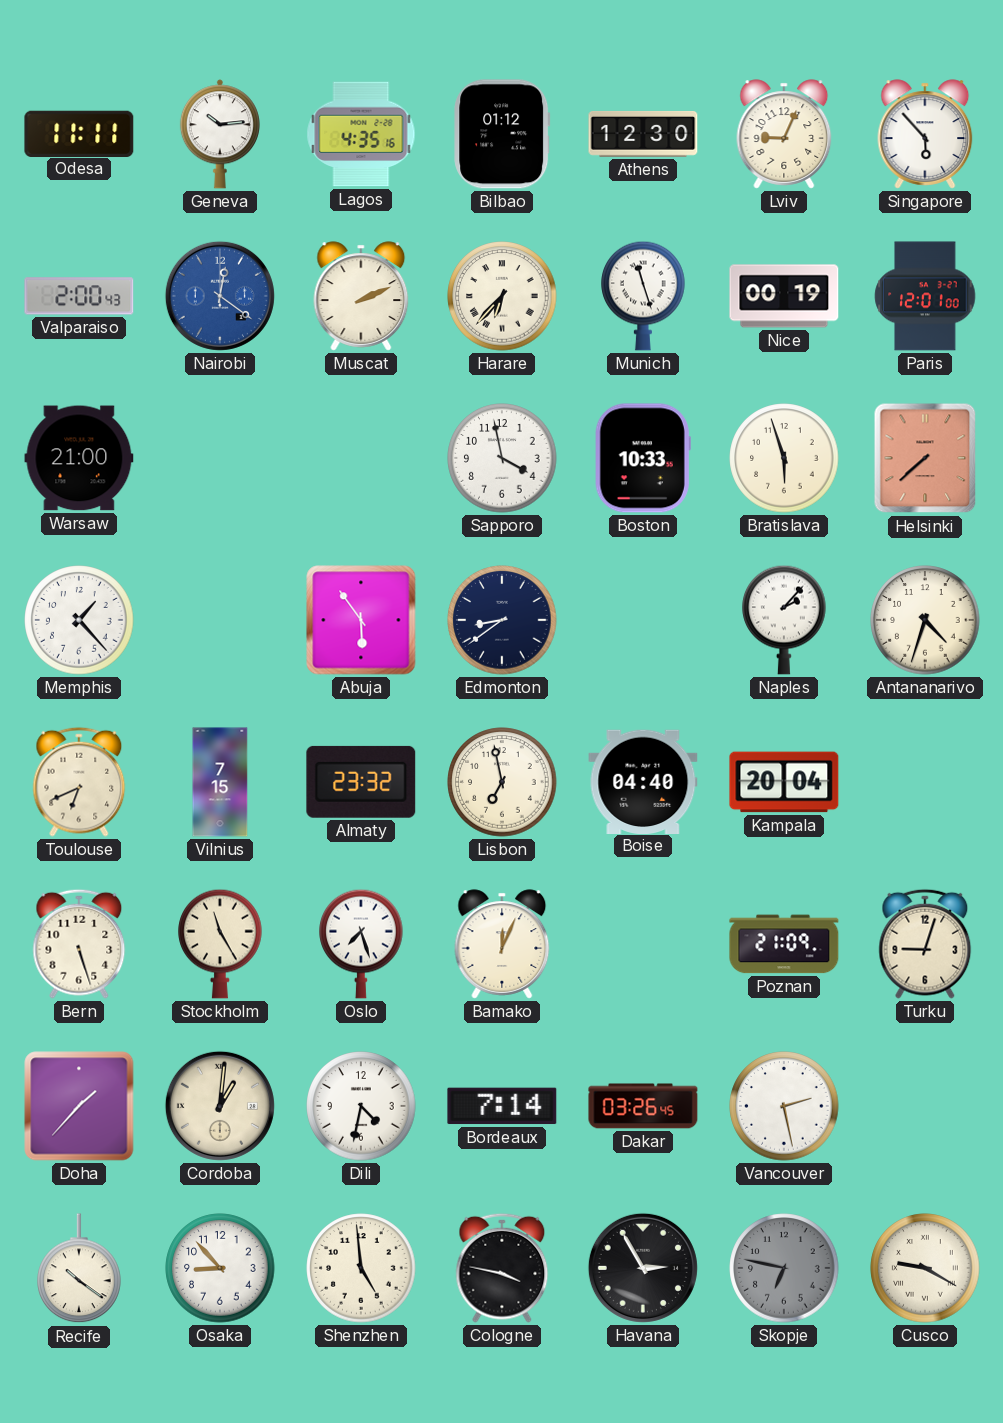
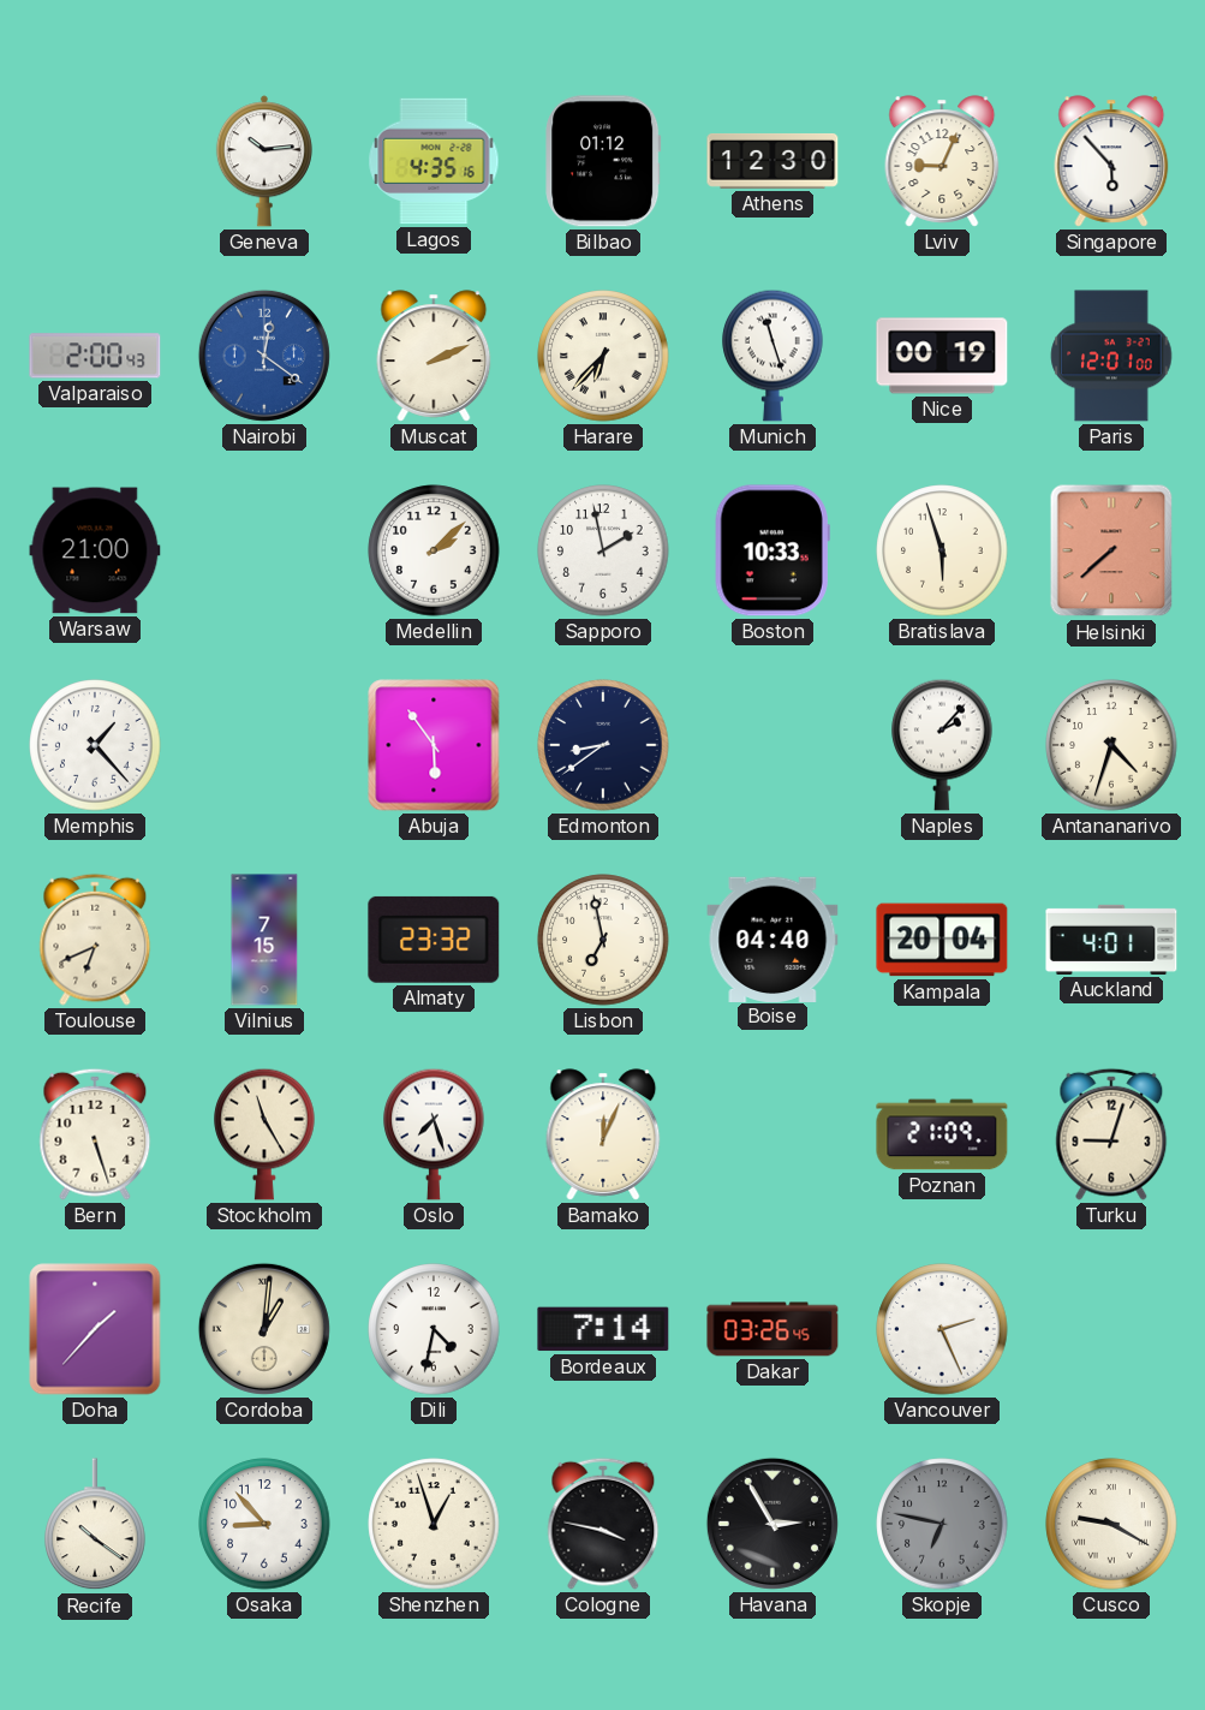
Odesa: 11:11 -> none
Medellin: none -> 2:08
Sapporo: 3:58 -> 1:58
Auckland: none -> 4:01
Vancouver: 2:28 -> 2:26
Shenzhen: 4:59 -> 12:57
